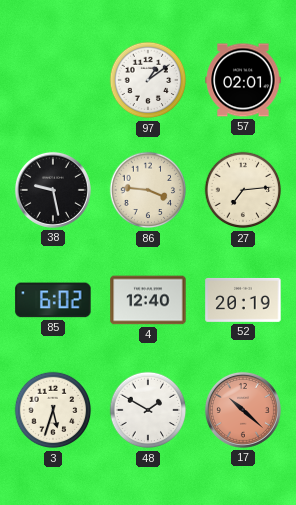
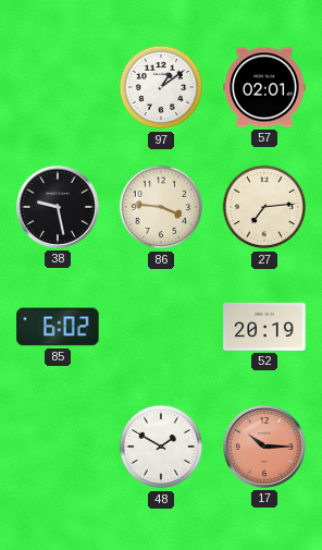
4: 12:40 -> none
3: 5:33 -> none
17: 10:22 -> 10:15
